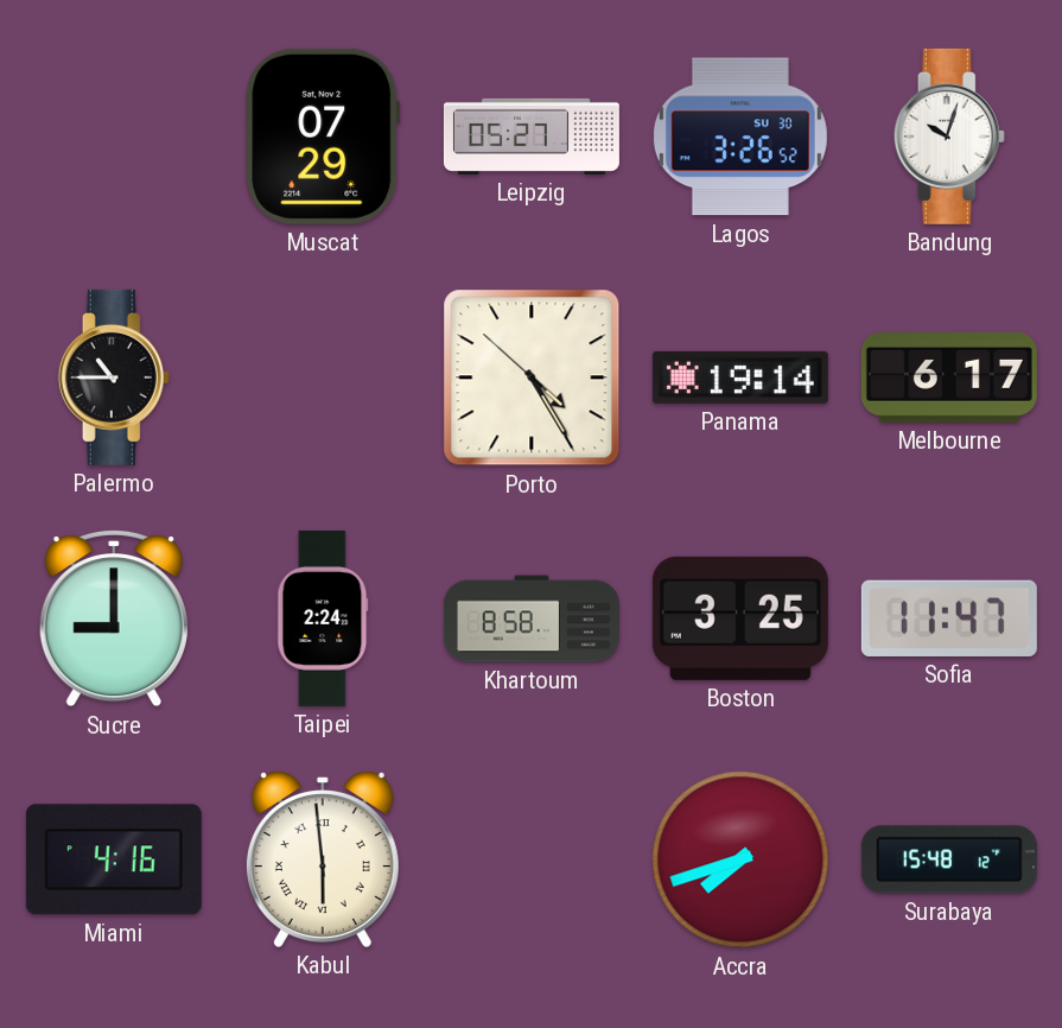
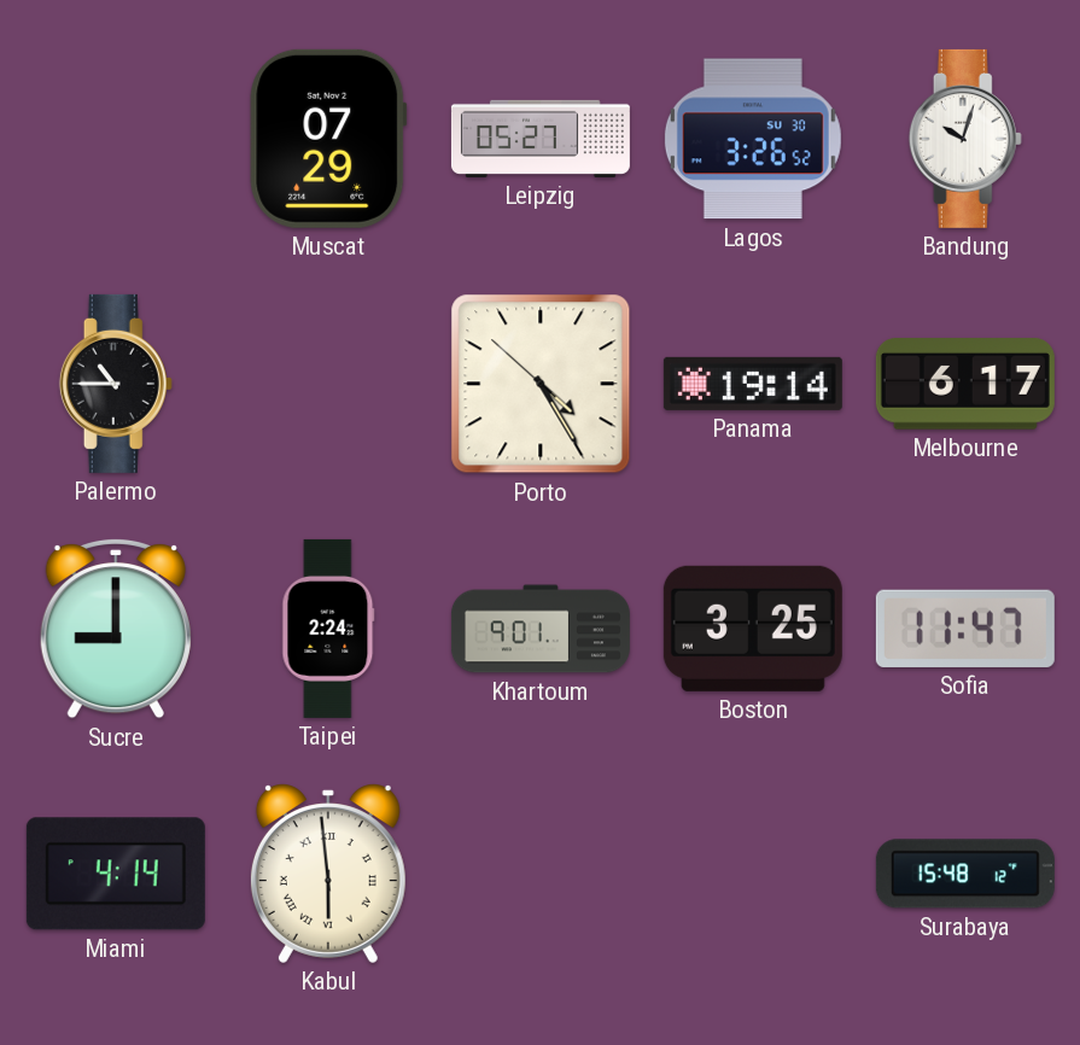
Khartoum: 8:58 -> 9:01
Miami: 4:16 -> 4:14
Accra: 7:42 -> none
